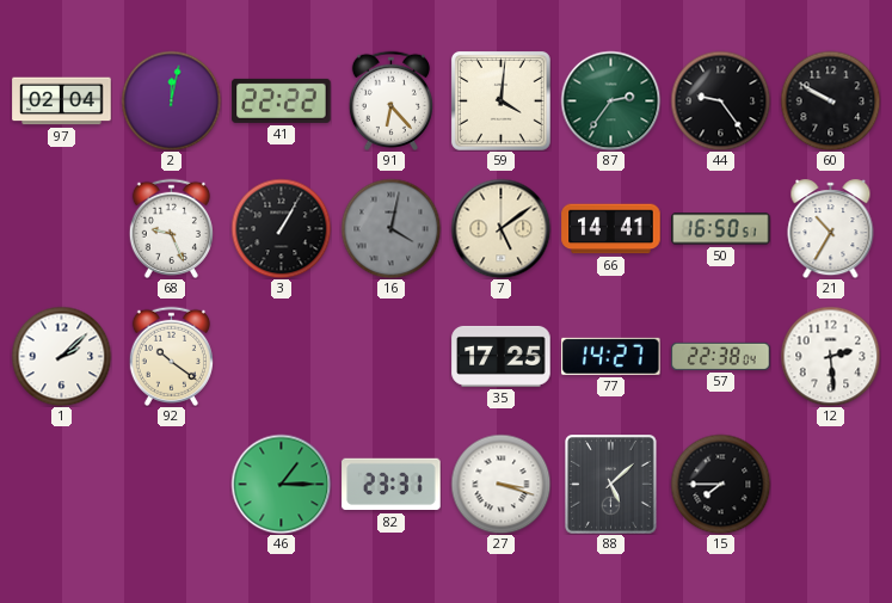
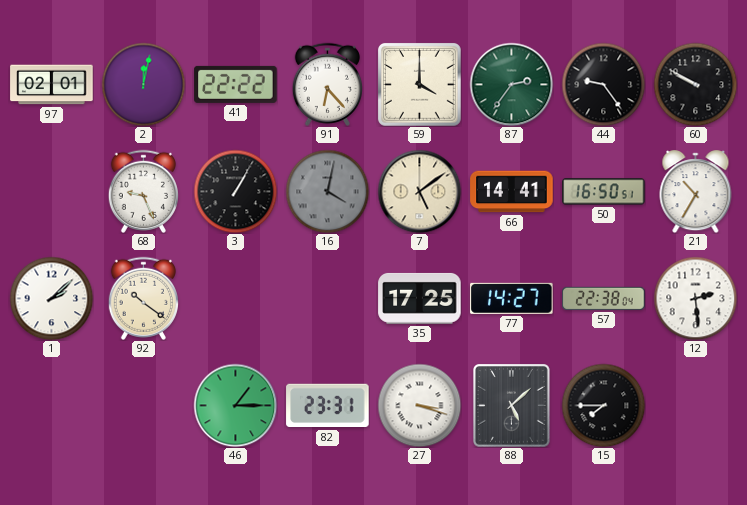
97: 02:04 -> 02:01
59: 4:01 -> 4:00
